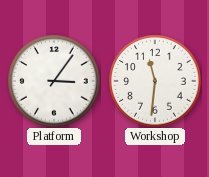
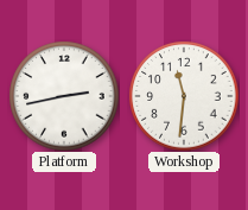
Platform: 3:06 -> 2:43
